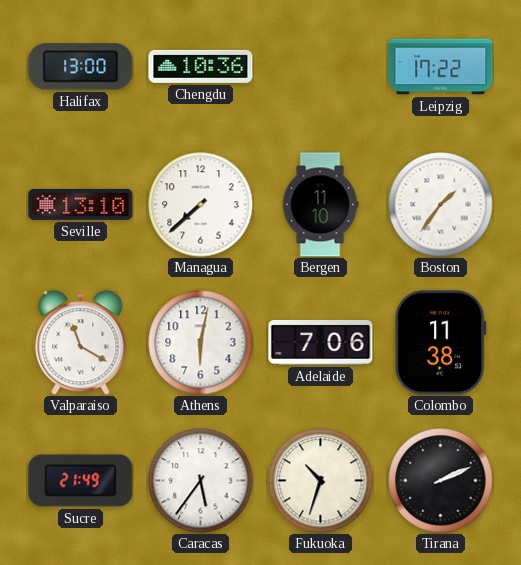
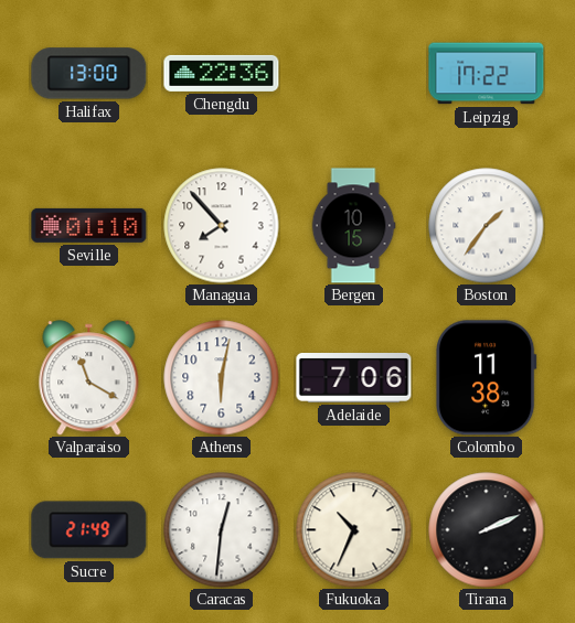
Chengdu: 10:36 -> 22:36
Seville: 13:10 -> 01:10
Managua: 7:38 -> 7:53
Bergen: 11:10 -> 10:15
Caracas: 5:36 -> 12:31
Fukuoka: 10:33 -> 10:34
